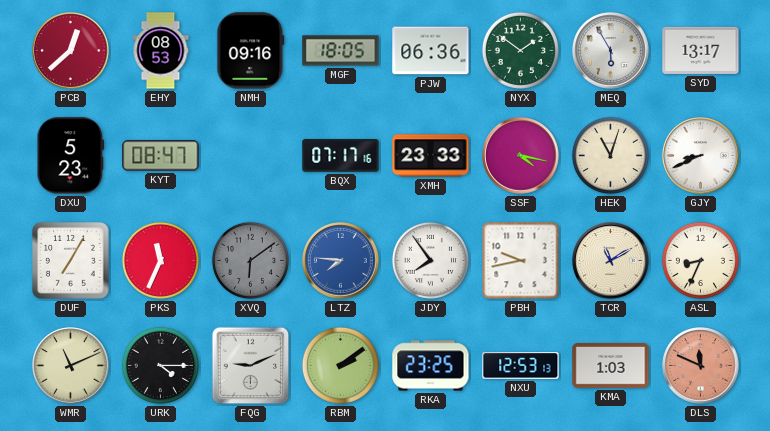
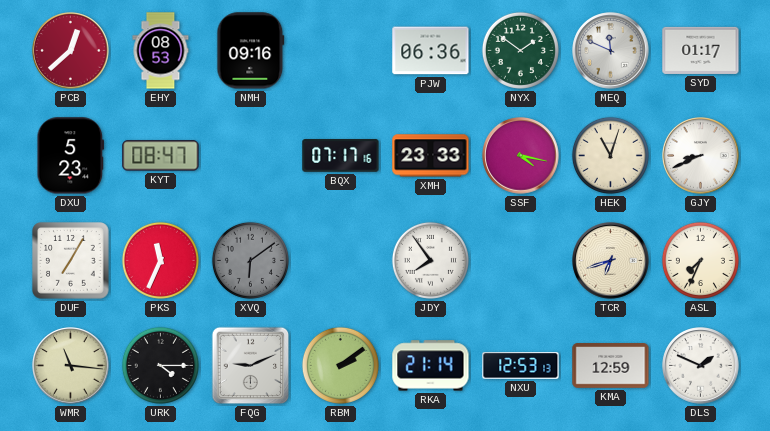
MGF: 18:05 -> none
MEQ: 5:55 -> 11:49
SYD: 13:17 -> 01:17
LTZ: 7:46 -> none
PBH: 9:43 -> none
TCR: 11:10 -> 6:42
ASL: 8:34 -> 7:34
WMR: 11:11 -> 11:16
RKA: 23:25 -> 21:14
KMA: 1:03 -> 12:59
DLS: 11:49 -> 1:49
DLS dial: salmon -> white
